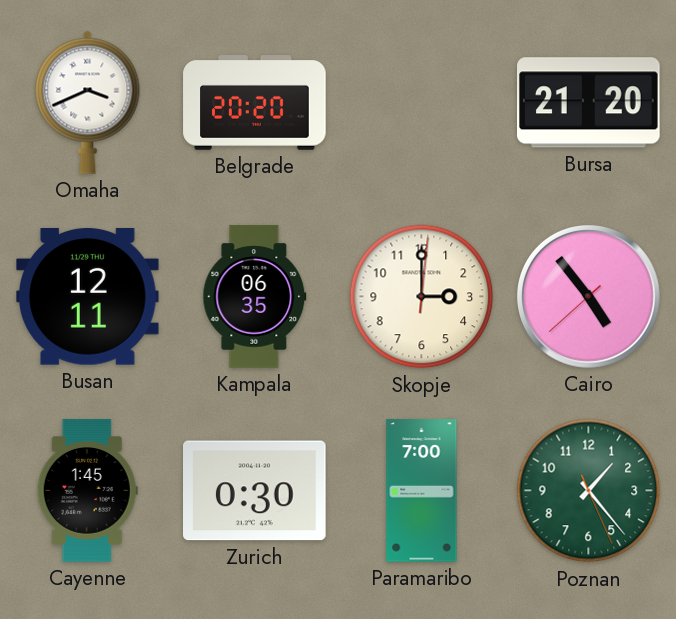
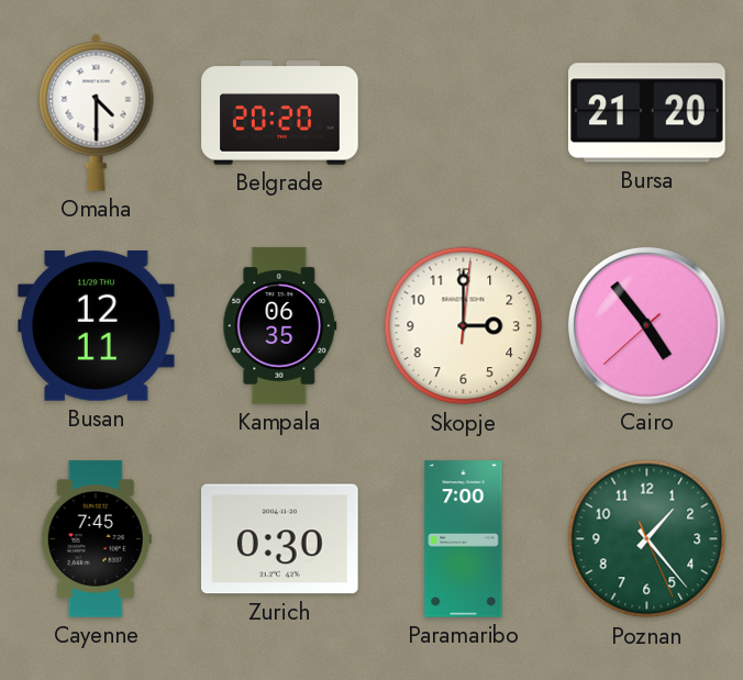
Omaha: 3:41 -> 4:30
Cayenne: 1:45 -> 7:45
